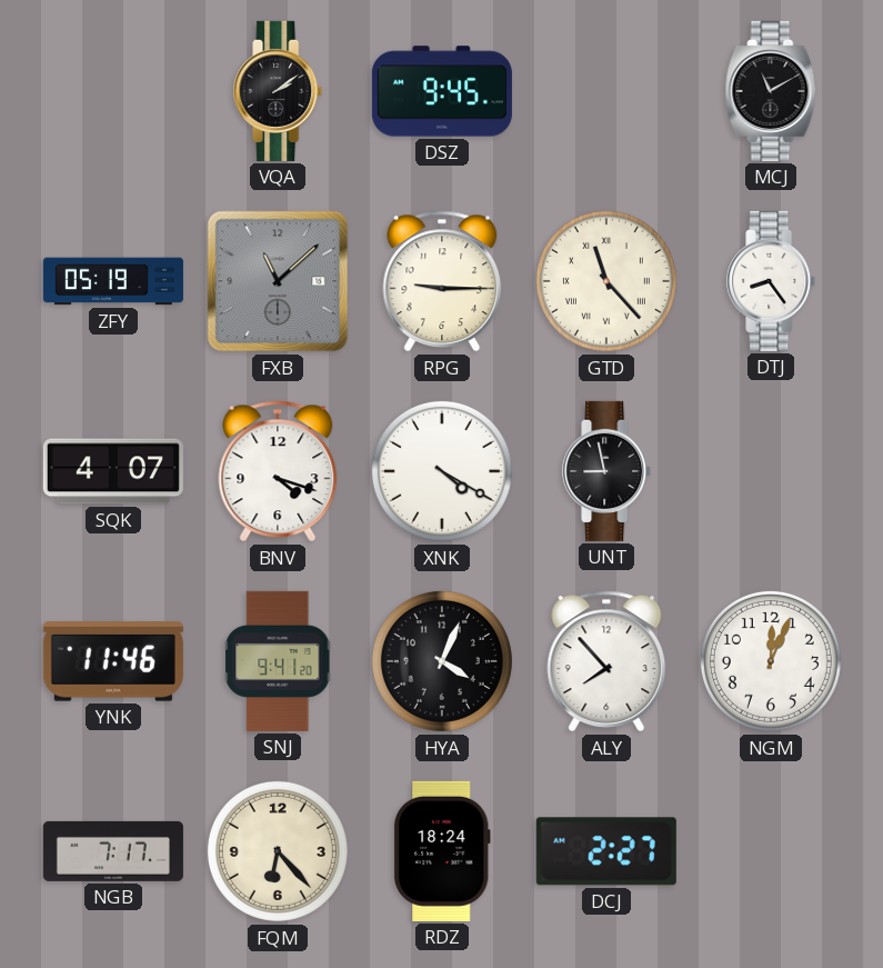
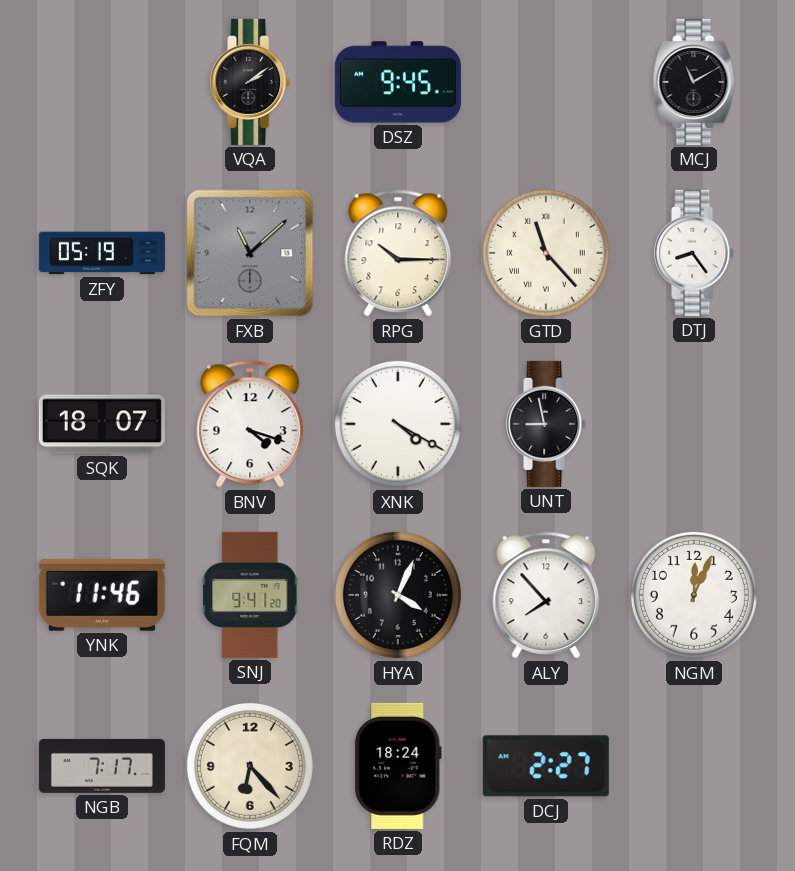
RPG: 9:15 -> 10:15
SQK: 4:07 -> 18:07
